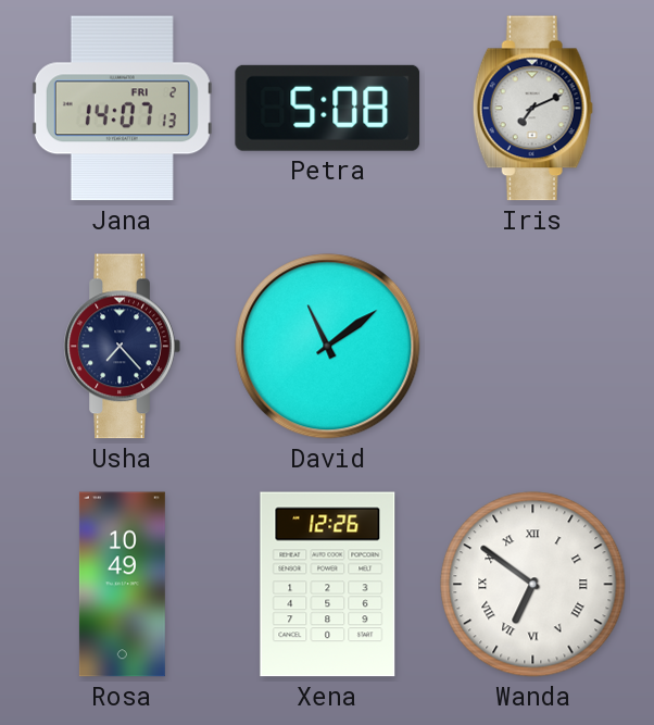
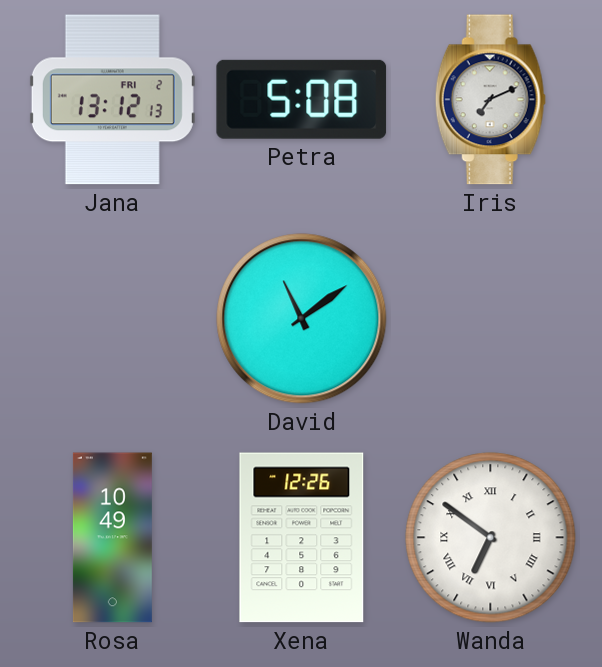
Jana: 14:07 -> 13:12
Usha: 7:23 -> none
